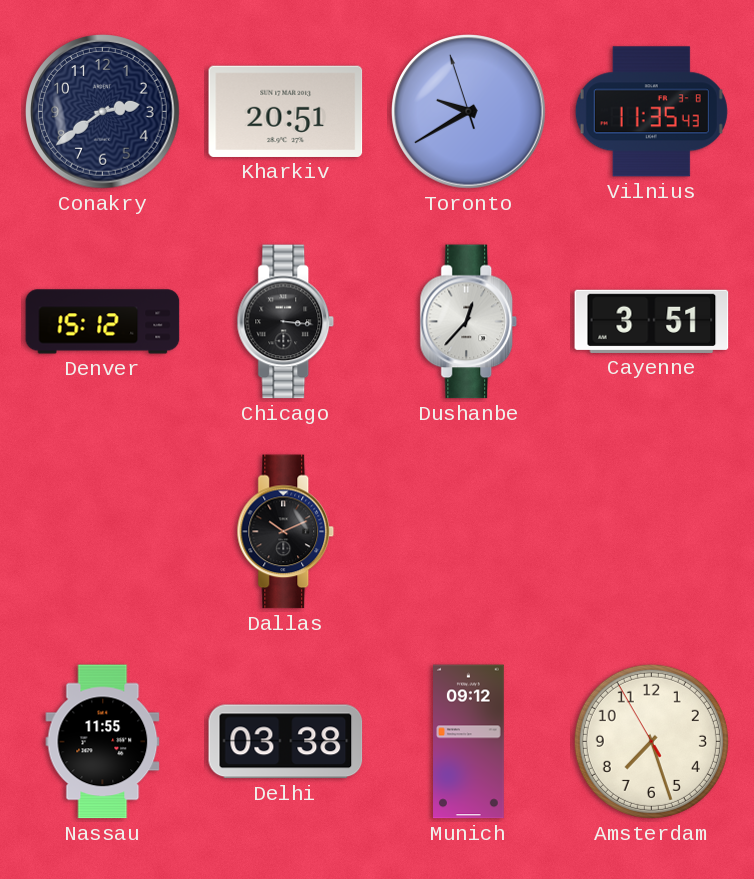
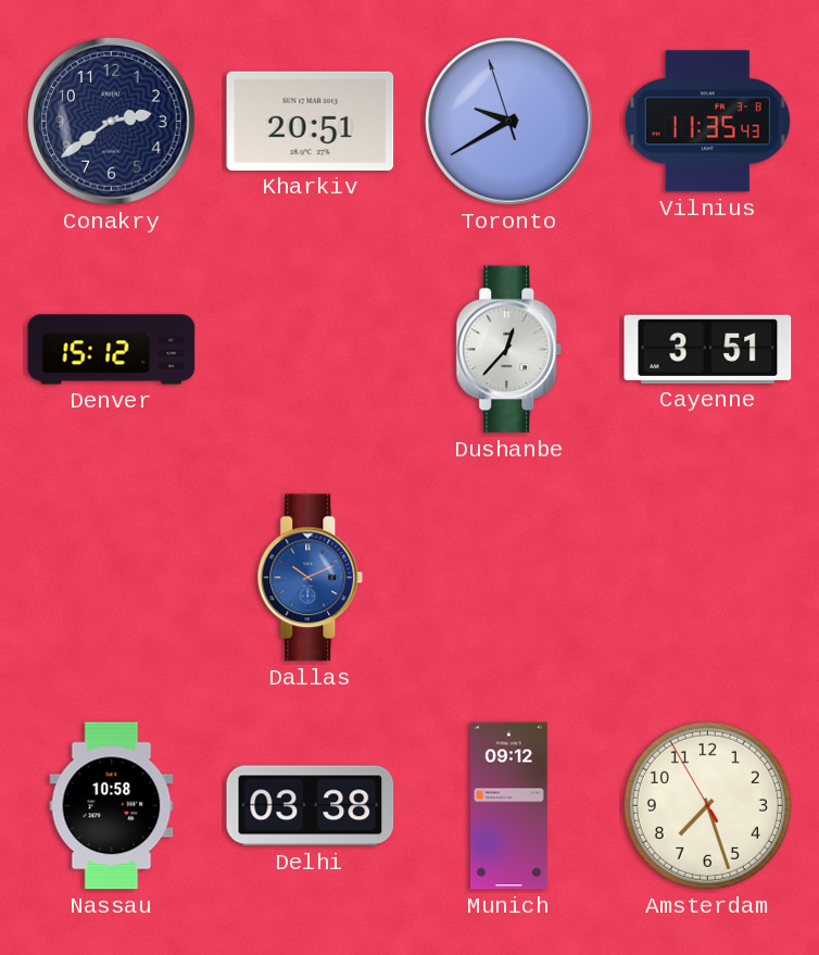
Chicago: 3:16 -> none
Dallas dial: black -> blue
Nassau: 11:55 -> 10:58
